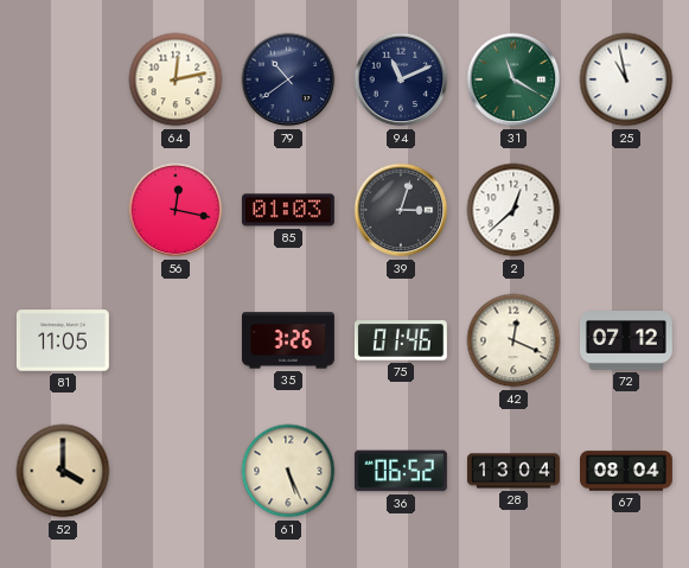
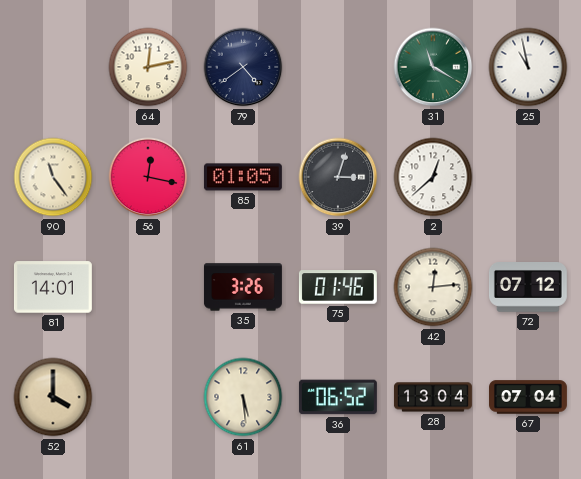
79: 10:39 -> 4:39
94: 11:11 -> none
90: none -> 11:24
85: 01:03 -> 01:05
81: 11:05 -> 14:01
42: 12:19 -> 12:14
61: 5:26 -> 5:29
67: 08:04 -> 07:04
